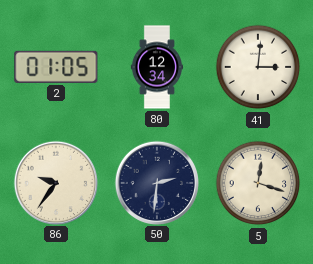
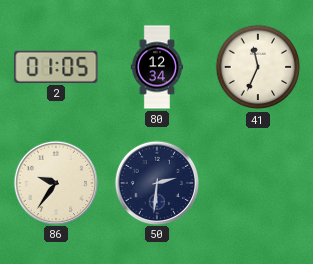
41: 3:01 -> 11:34
5: 12:18 -> none
